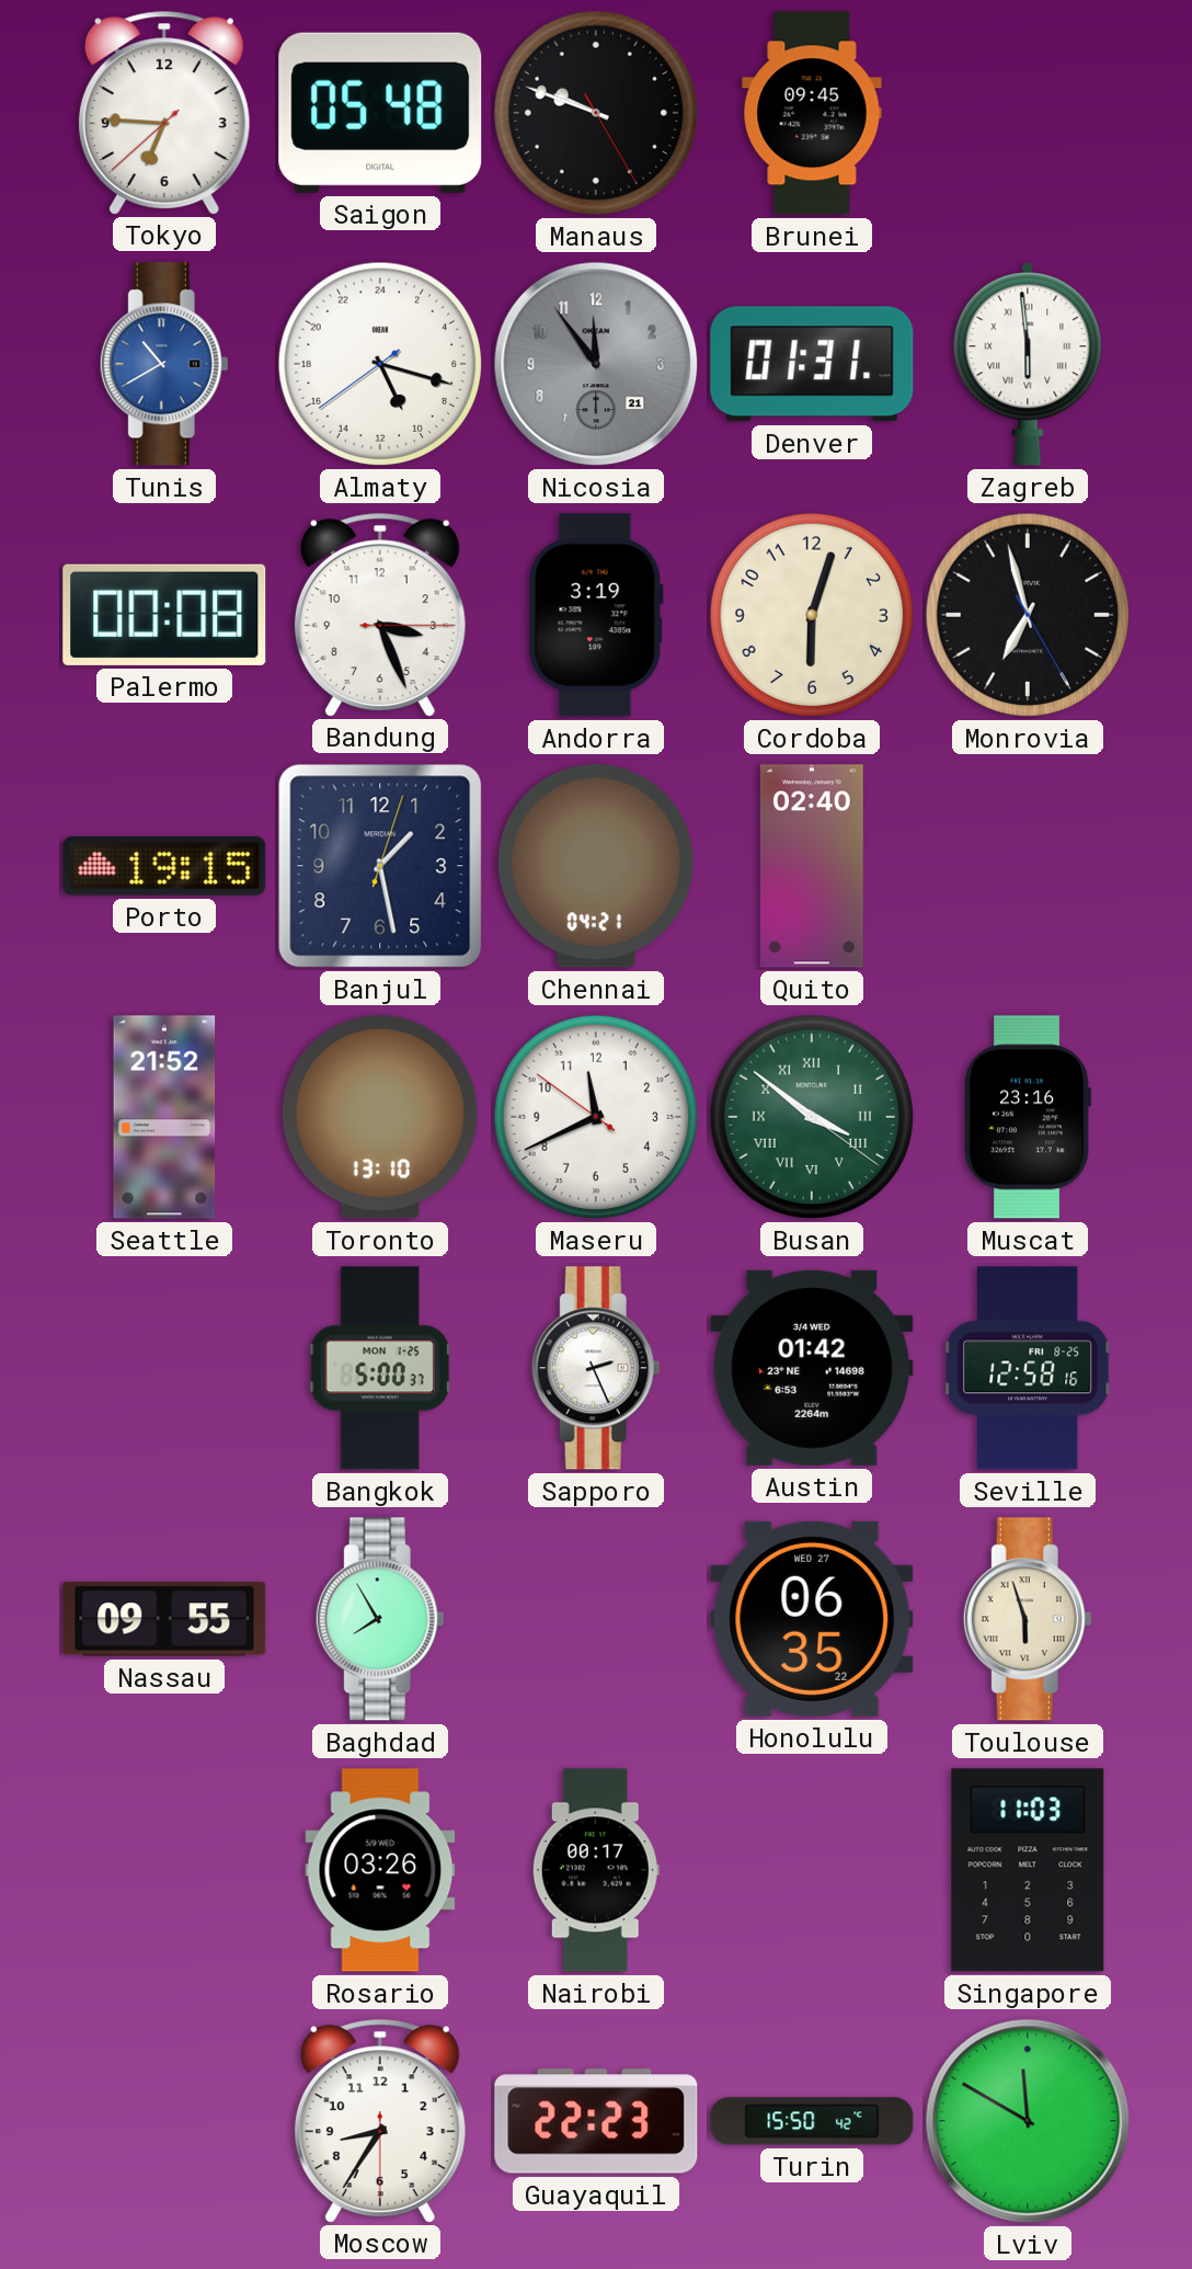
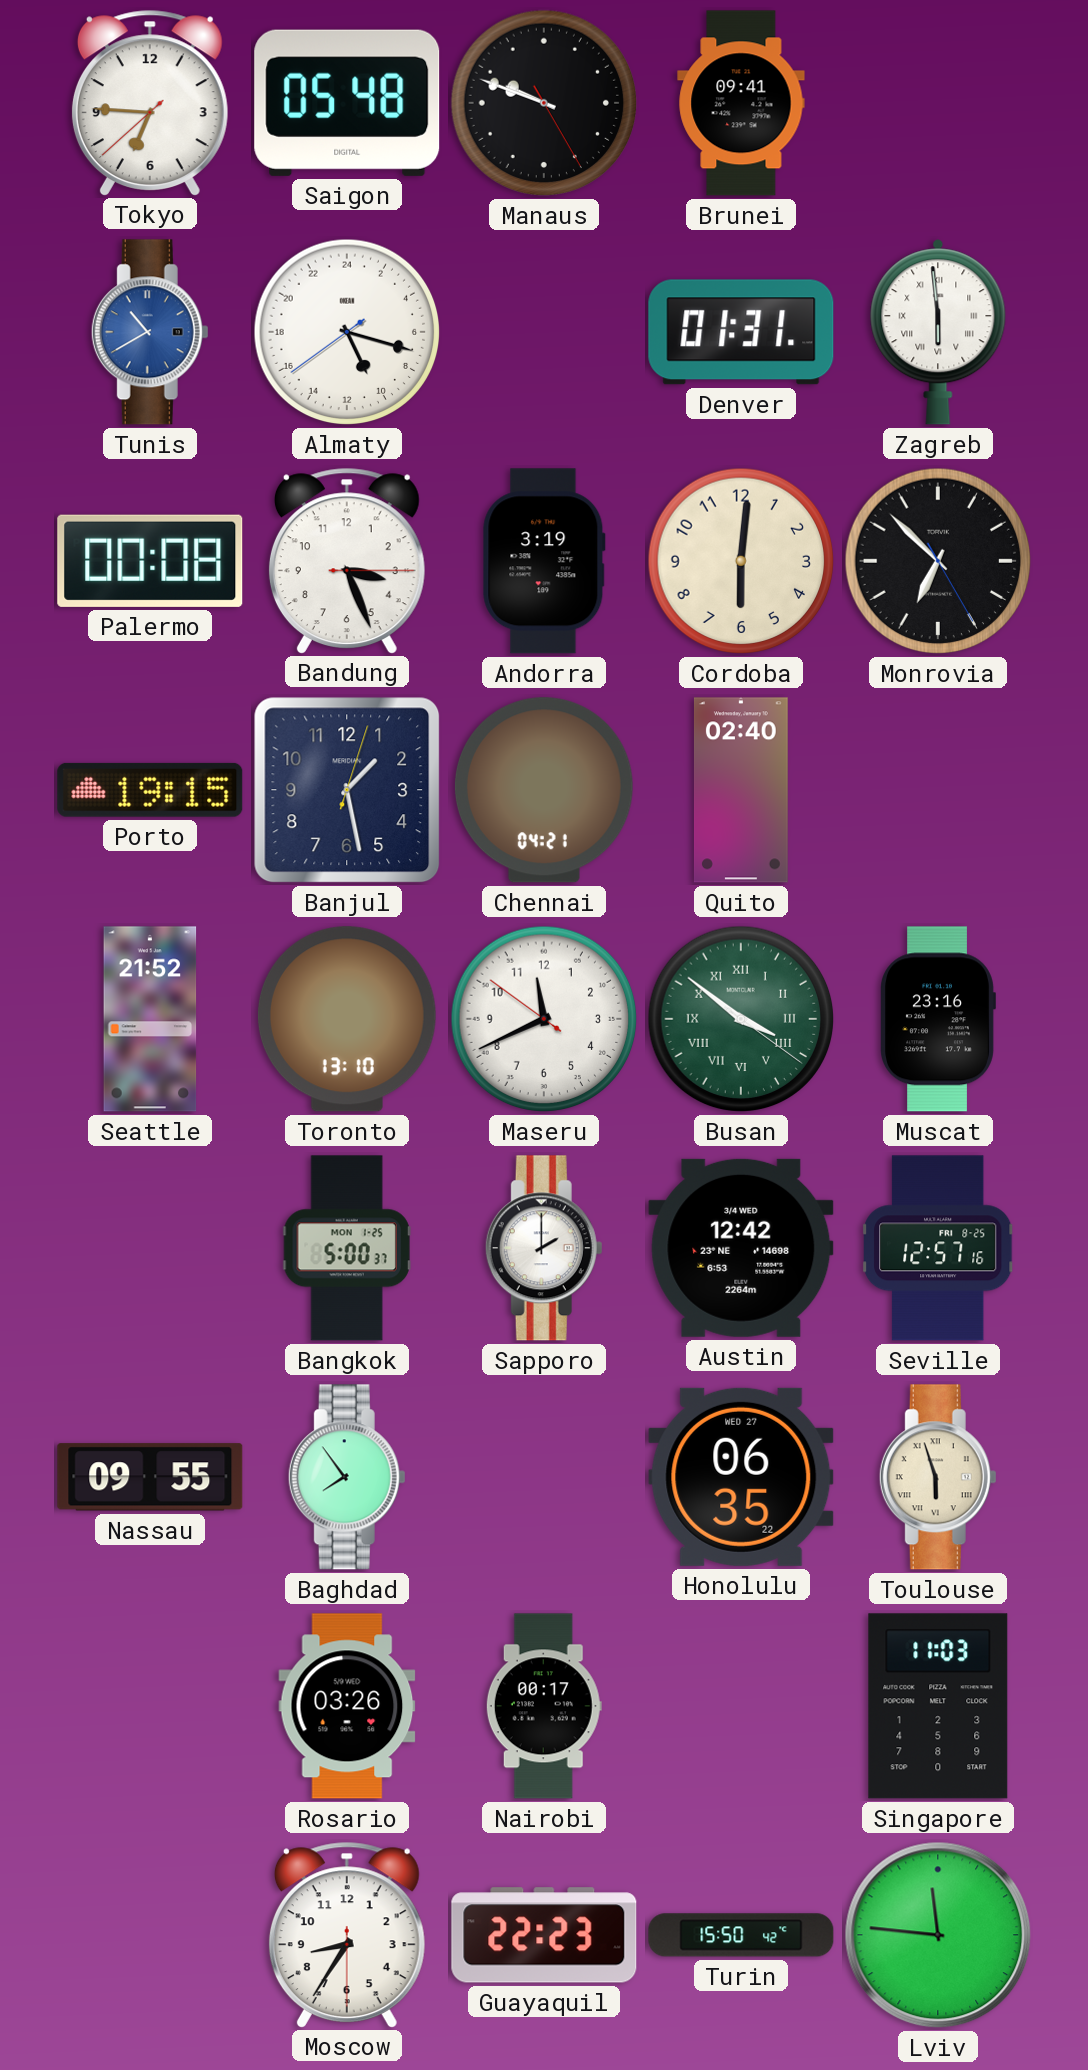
Brunei: 09:45 -> 09:41
Nicosia: 11:54 -> none
Cordoba: 6:03 -> 6:01
Monrovia: 6:57 -> 6:52
Sapporo: 2:26 -> 2:00
Austin: 01:42 -> 12:42
Seville: 12:58 -> 12:57
Baghdad: 7:55 -> 7:54
Lviv: 11:50 -> 11:46
